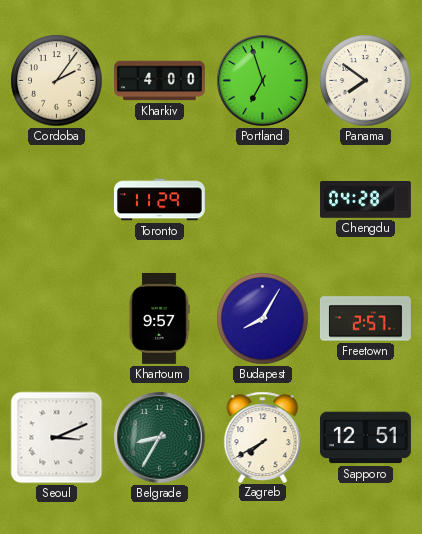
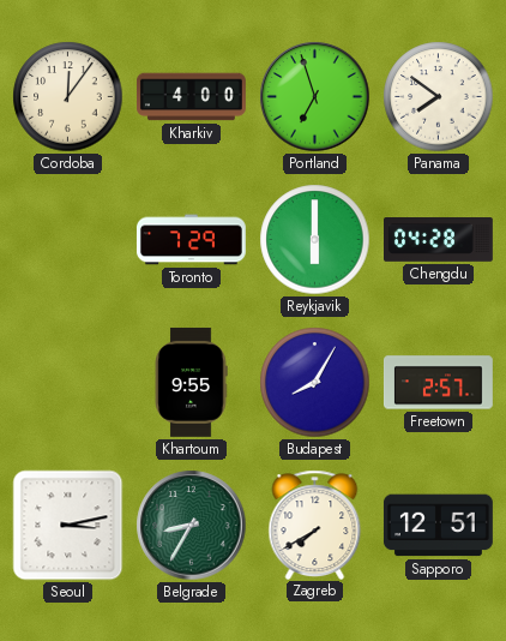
Cordoba: 2:06 -> 12:06
Toronto: 11:29 -> 7:29
Reykjavik: none -> 6:00
Khartoum: 9:57 -> 9:55
Seoul: 3:11 -> 3:13
